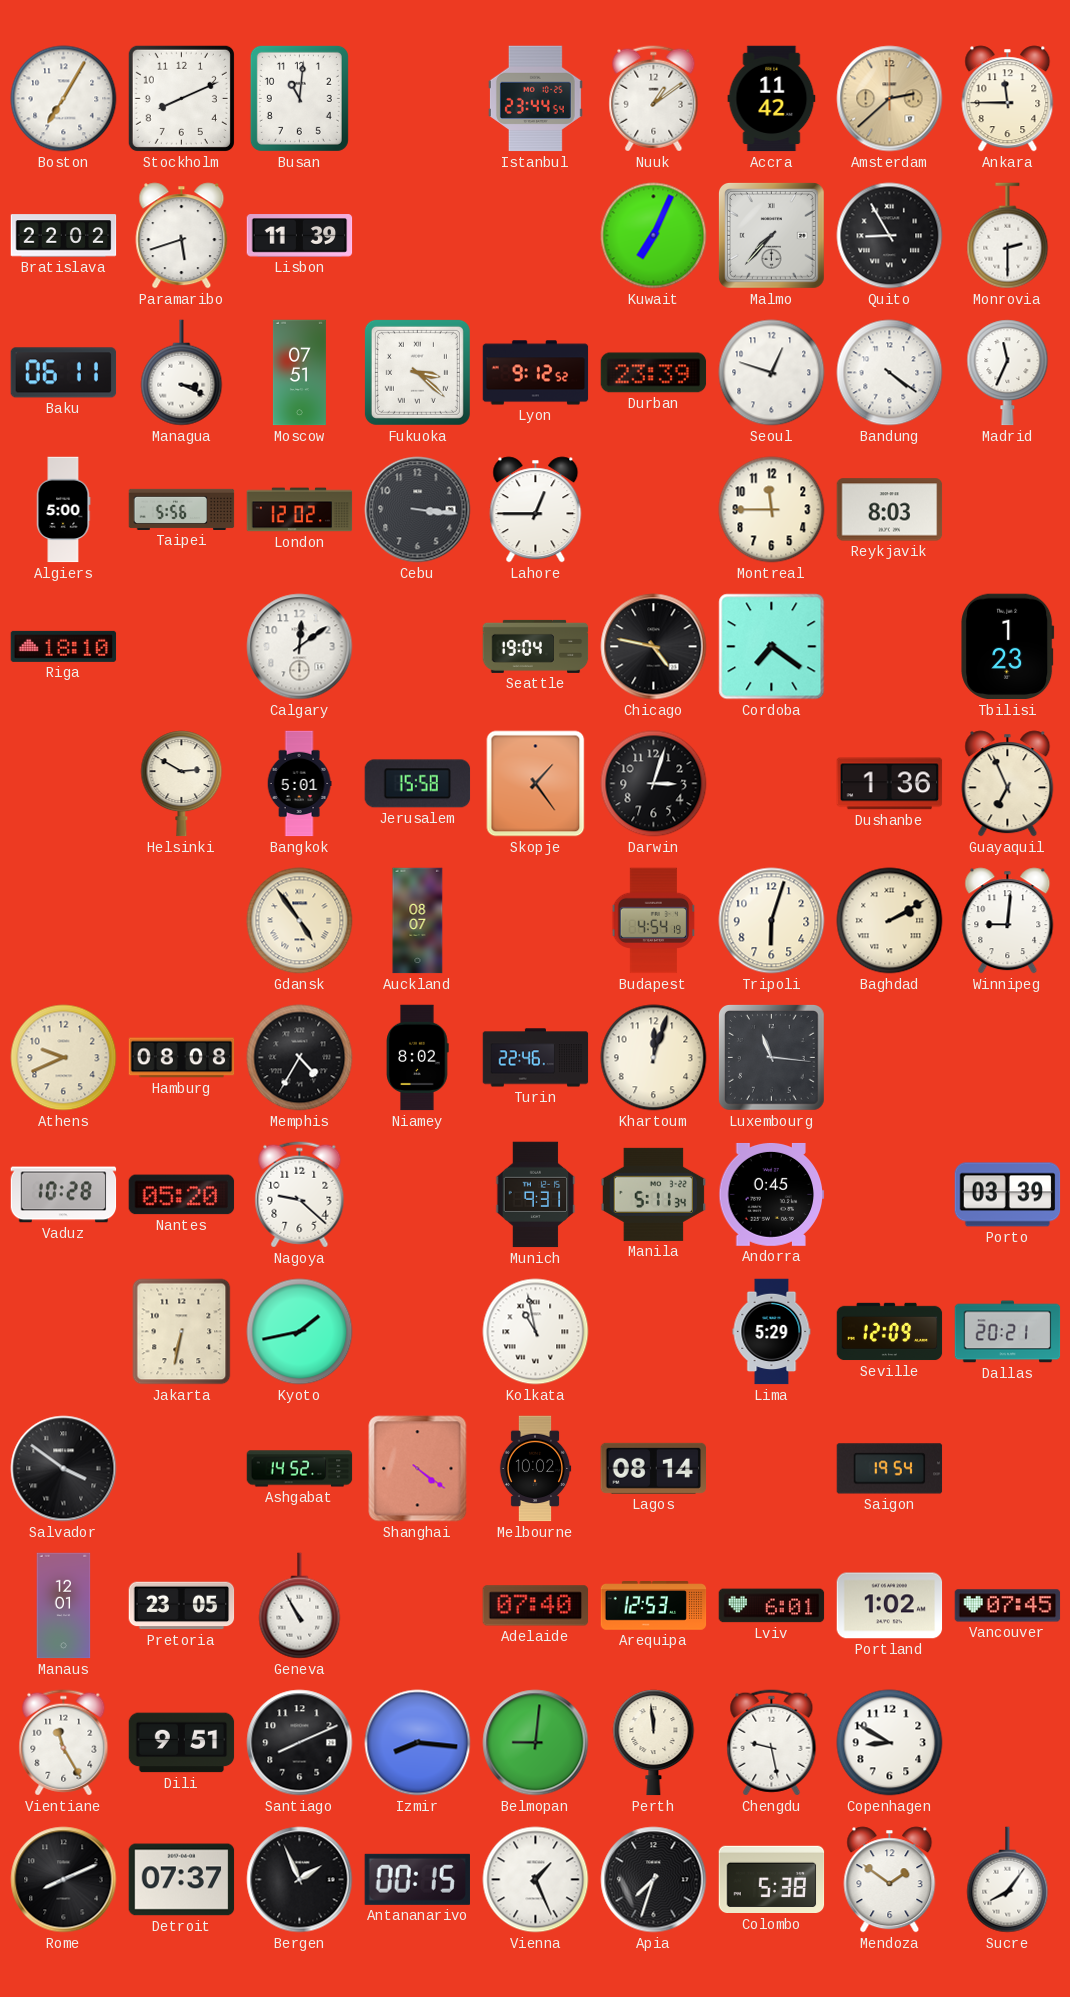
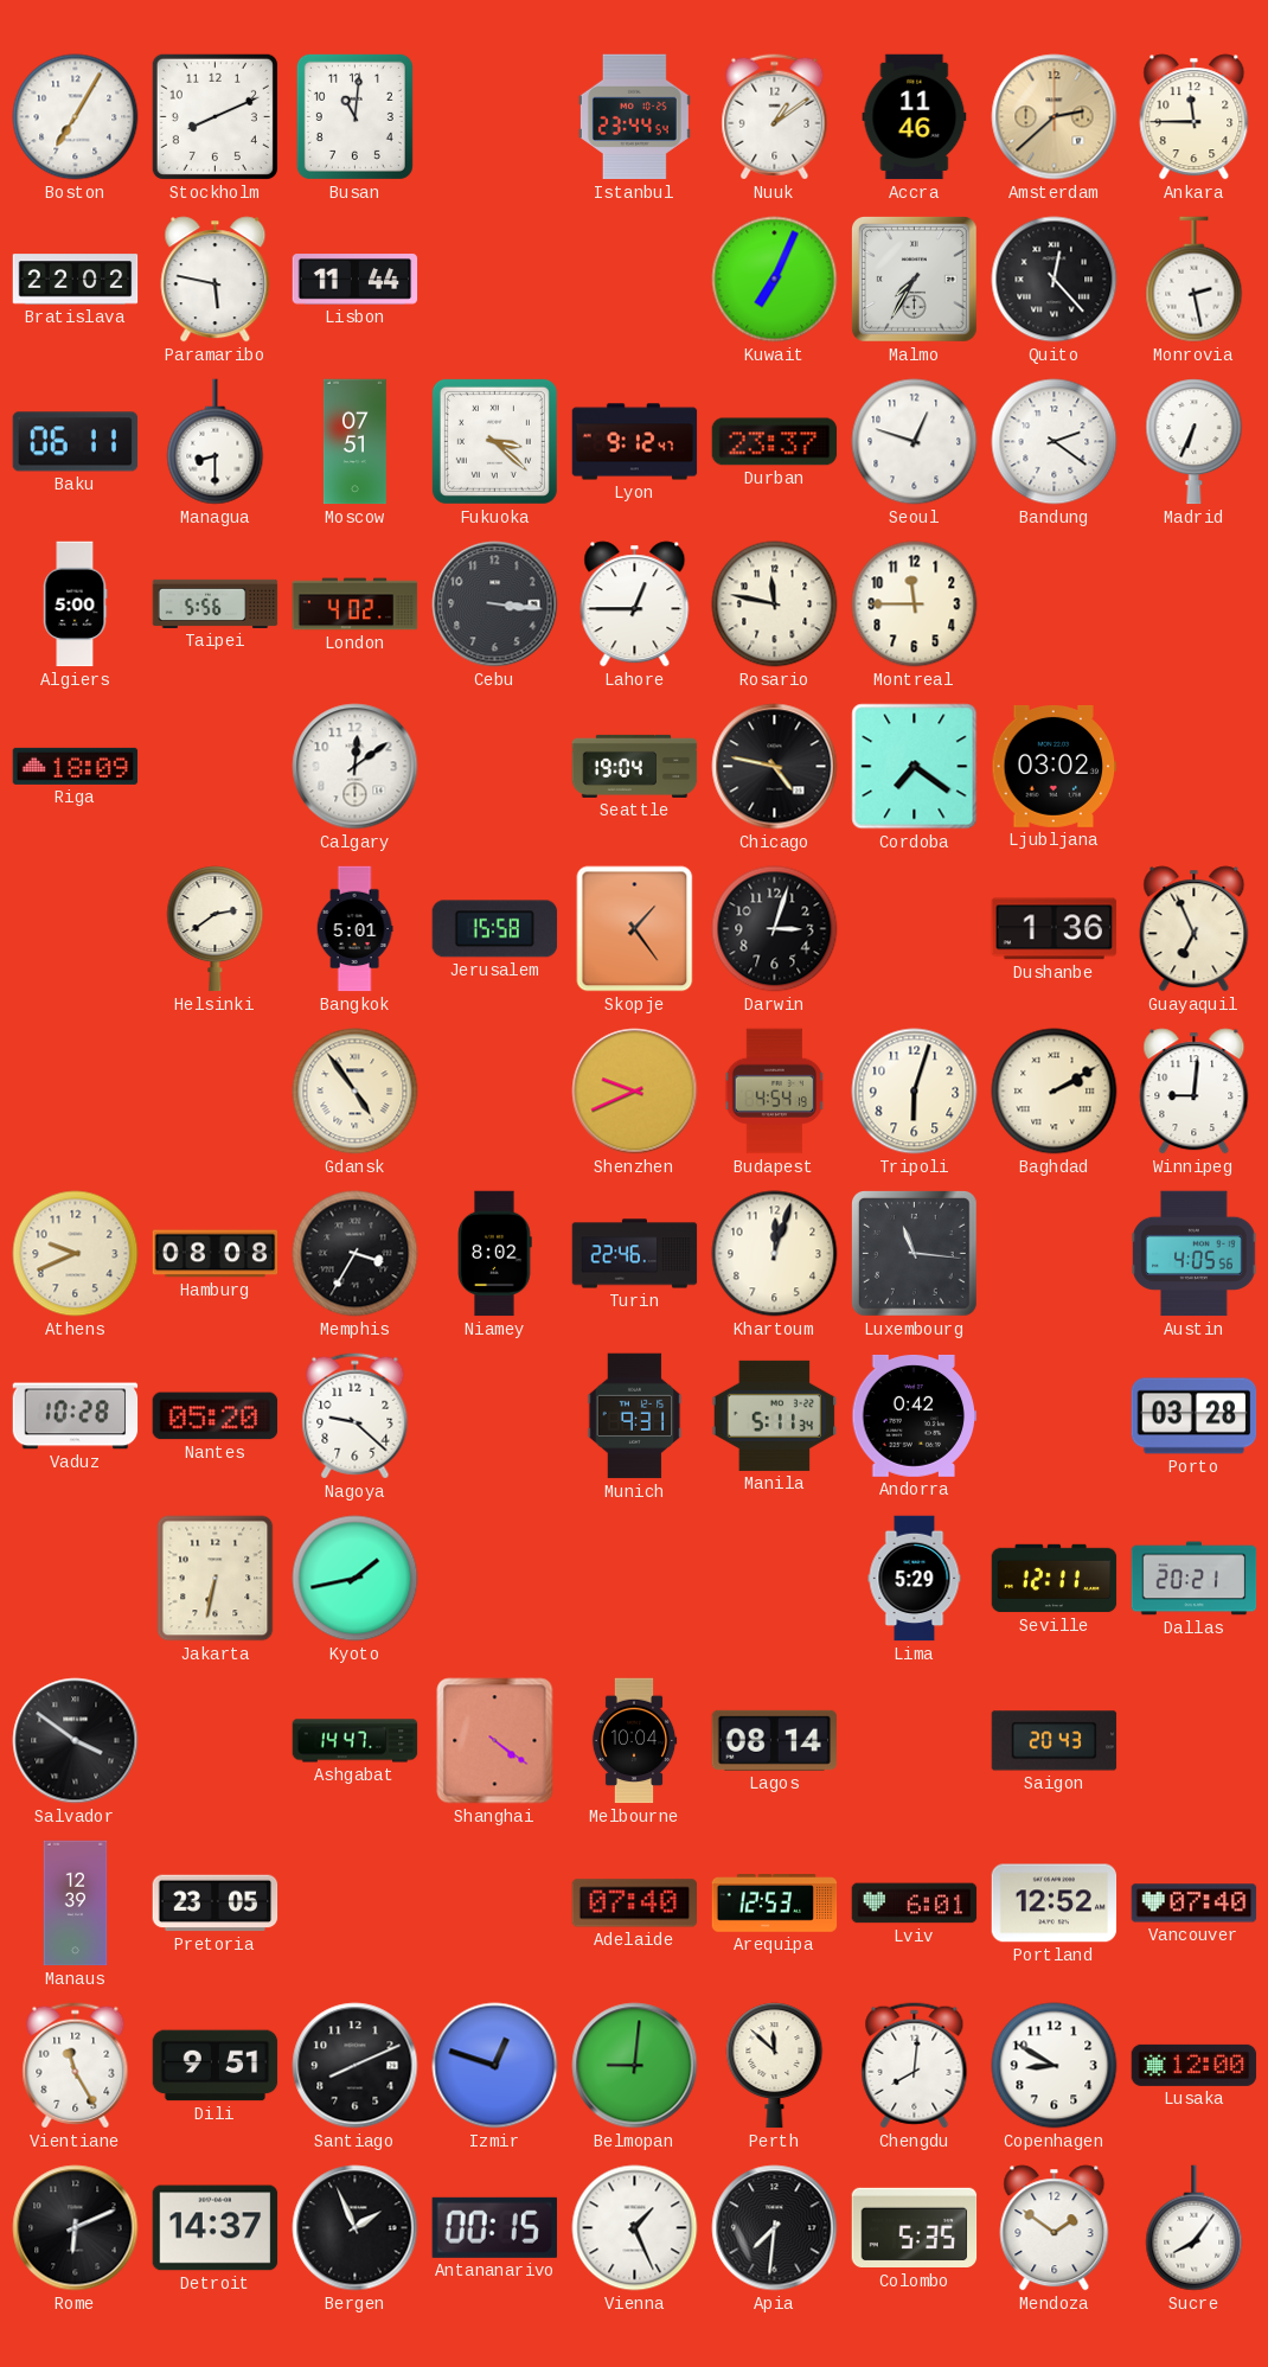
Accra: 11:42 -> 11:46
Paramaribo: 5:42 -> 5:47
Lisbon: 11:39 -> 11:44
Malmo: 7:37 -> 7:35
Quito: 8:55 -> 12:23
Monrovia: 2:30 -> 2:28
Managua: 3:19 -> 8:30
Lyon: 9:12:52 -> 9:12:47
Durban: 23:39 -> 23:37
Bandung: 4:21 -> 2:21
Madrid: 11:34 -> 6:34
London: 12:02 -> 4:02
Rosario: none -> 11:47
Reykjavik: 8:03 -> none
Riga: 18:10 -> 18:09
Ljubljana: none -> 03:02
Tbilisi: 1:23 -> none
Helsinki: 2:50 -> 2:39
Auckland: 08:07 -> none
Shenzhen: none -> 9:41
Memphis: 4:35 -> 3:35
Austin: none -> 4:05
Andorra: 0:45 -> 0:42
Porto: 03:39 -> 03:28
Kolkata: 10:58 -> none
Seville: 12:09 -> 12:11
Ashgabat: 14:52 -> 14:47
Melbourne: 10:02 -> 10:04
Saigon: 19:54 -> 20:43
Manaus: 12:01 -> 12:39
Geneva: 10:55 -> none
Portland: 1:02 -> 12:52
Vancouver: 07:45 -> 07:40
Izmir: 8:16 -> 12:48
Perth: 11:59 -> 11:52
Chengdu: 9:28 -> 8:01
Lusaka: none -> 12:00
Rome: 8:11 -> 6:11
Detroit: 07:37 -> 14:37
Apia: 7:33 -> 7:31
Colombo: 5:38 -> 5:35
